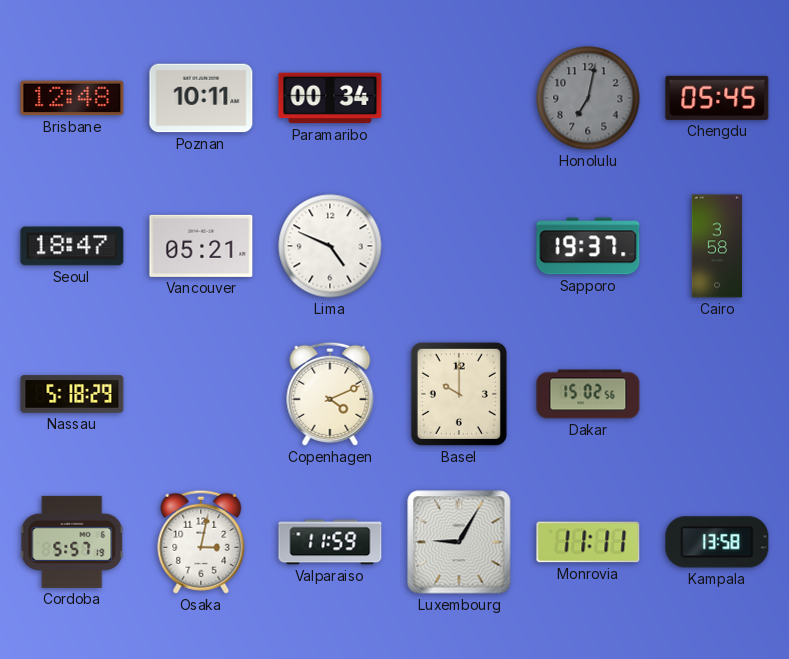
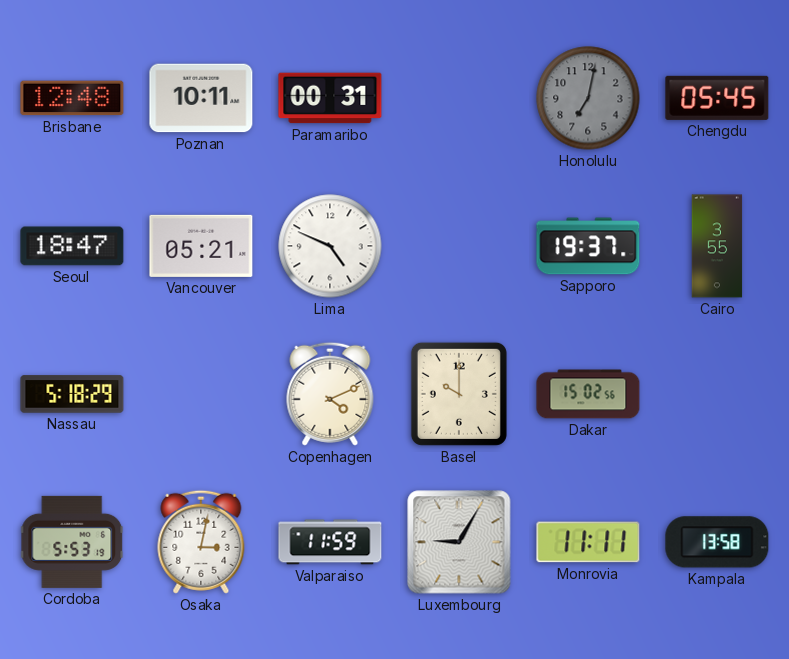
Paramaribo: 00:34 -> 00:31
Cairo: 3:58 -> 3:55
Cordoba: 5:57 -> 5:53
